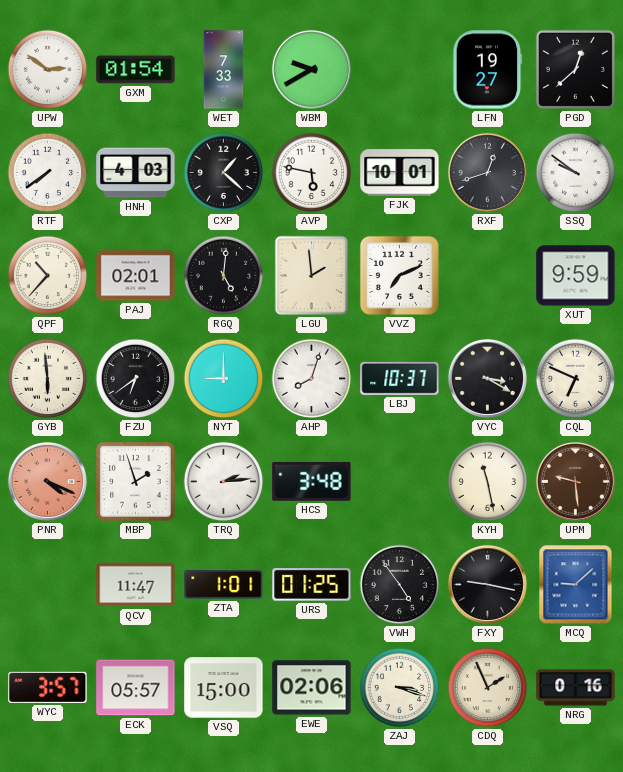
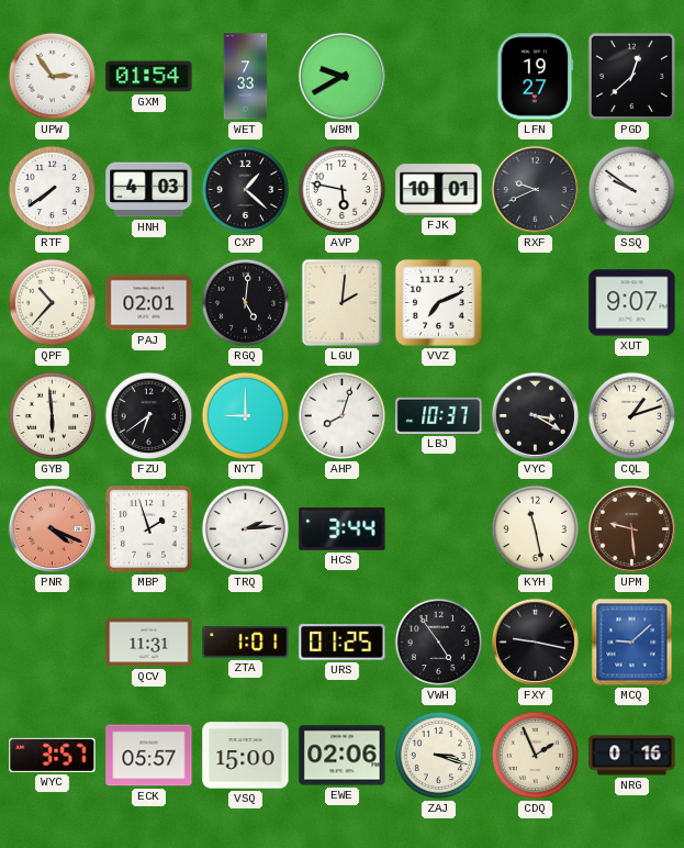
UPW: 2:51 -> 2:54
RXF: 12:42 -> 9:41
LGU: 1:59 -> 2:01
XUT: 9:59 -> 9:07
CQL: 6:49 -> 1:12
HCS: 3:48 -> 3:44
QCV: 11:47 -> 11:31
